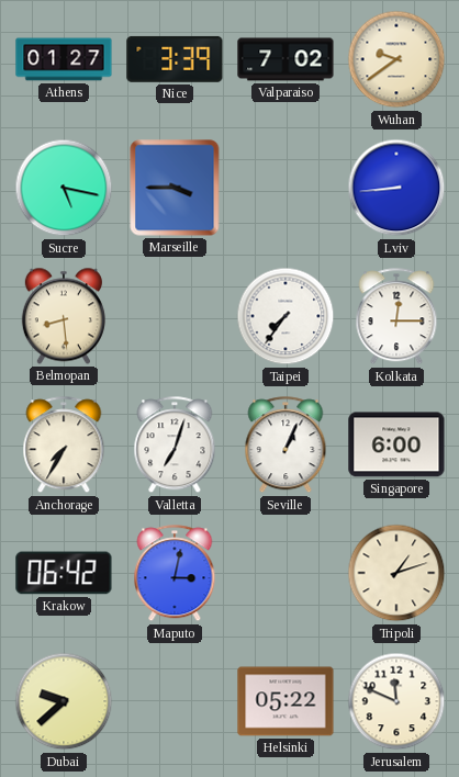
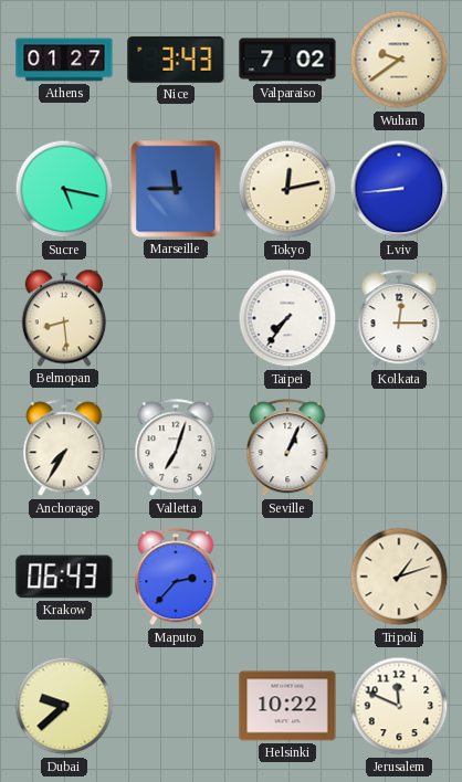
Nice: 3:39 -> 3:43
Marseille: 3:45 -> 11:45
Tokyo: none -> 12:13
Singapore: 6:00 -> none
Krakow: 06:42 -> 06:43
Maputo: 3:02 -> 2:37
Helsinki: 05:22 -> 10:22
